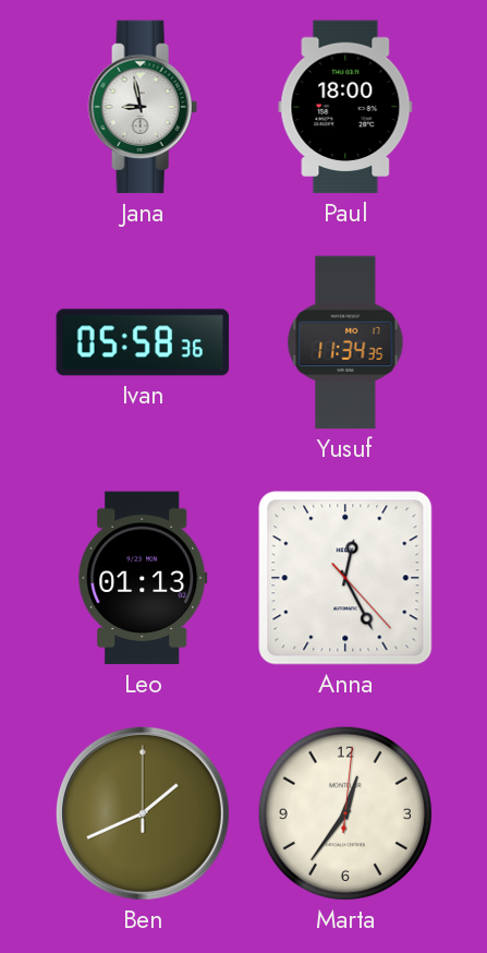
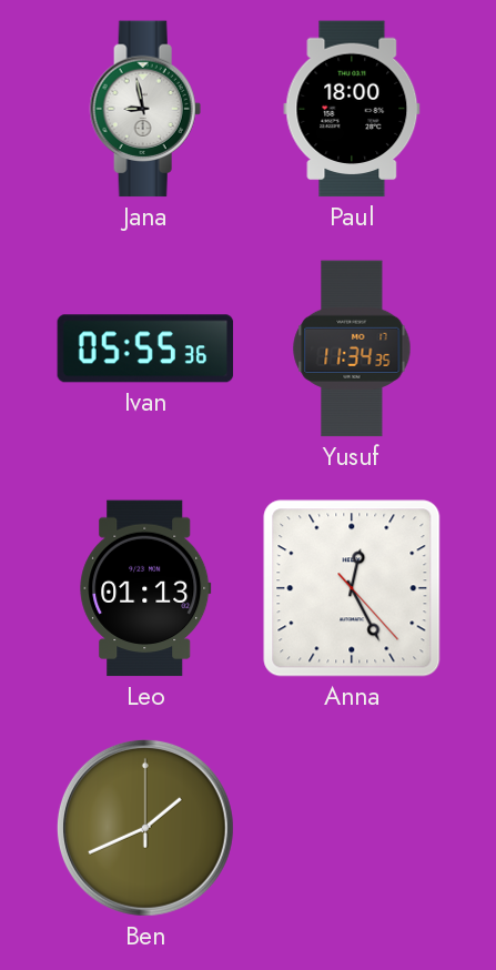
Ivan: 05:58 -> 05:55
Marta: 12:36 -> none
